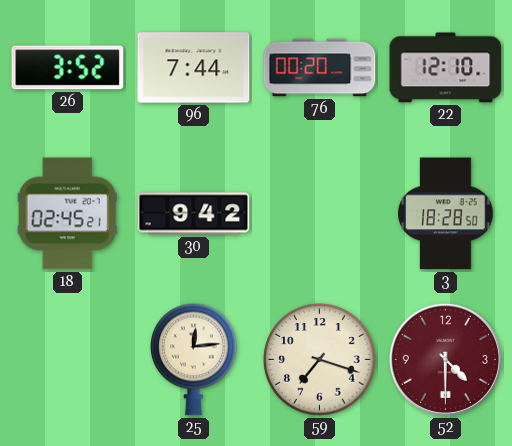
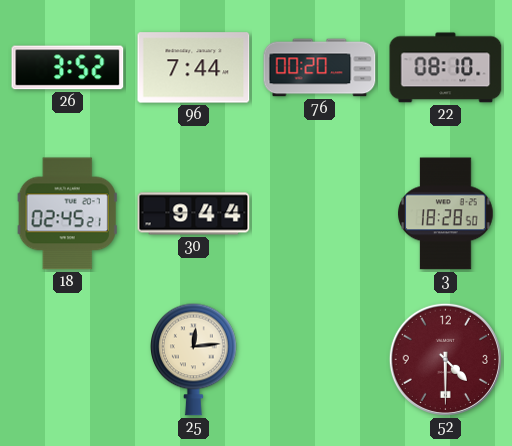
22: 12:10 -> 08:10
30: 9:42 -> 9:44
59: 7:18 -> none
